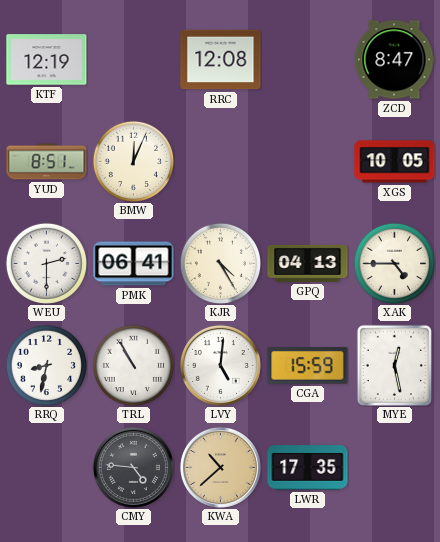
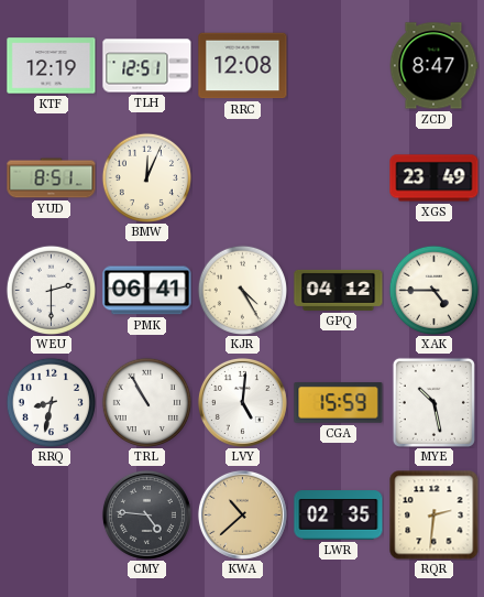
TLH: none -> 12:51
XGS: 10:05 -> 23:49
GPQ: 04:13 -> 04:12
MYE: 12:28 -> 10:28
LWR: 17:35 -> 02:35
RQR: none -> 2:31
